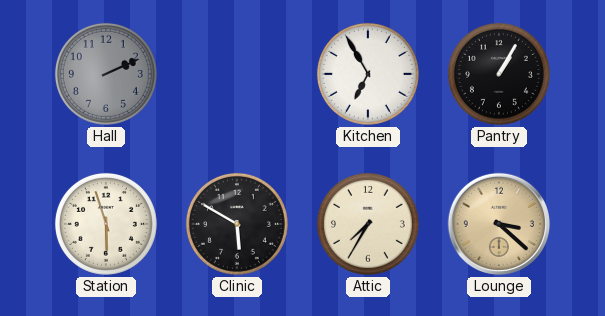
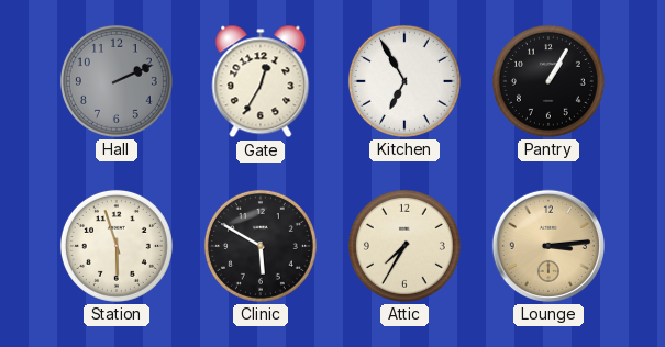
Gate: none -> 12:35
Lounge: 3:22 -> 3:14
